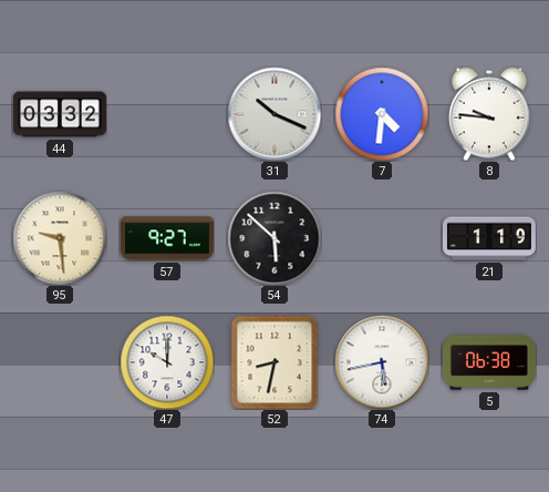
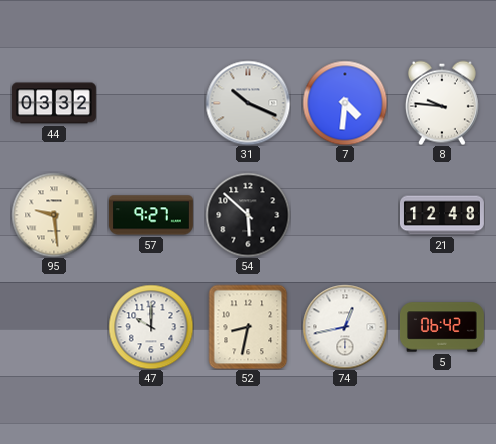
21: 1:19 -> 12:48
74: 5:43 -> 12:43
5: 06:38 -> 06:42
